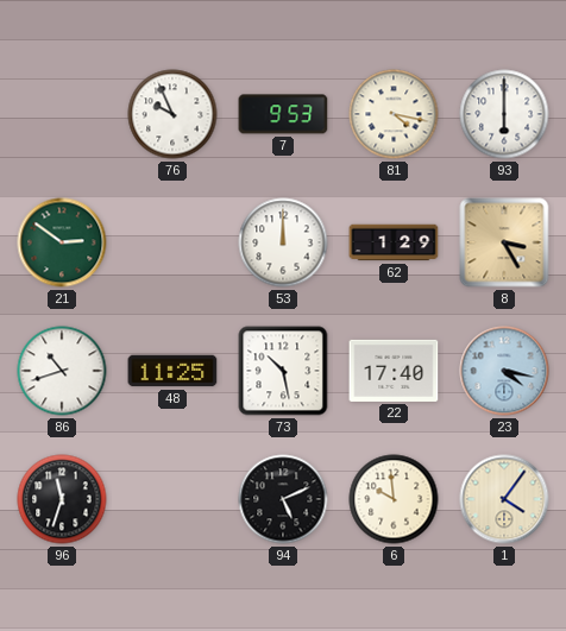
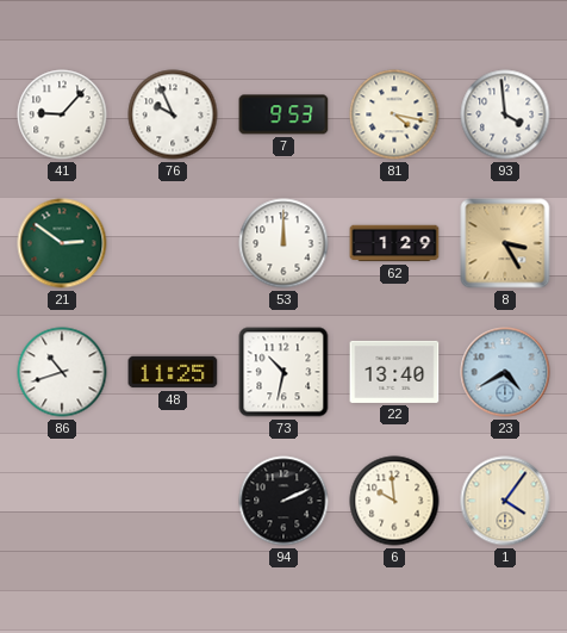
41: none -> 9:07
93: 6:00 -> 3:59
73: 10:28 -> 10:32
22: 17:40 -> 13:40
23: 4:17 -> 4:40
96: 11:33 -> none
94: 5:11 -> 2:11
